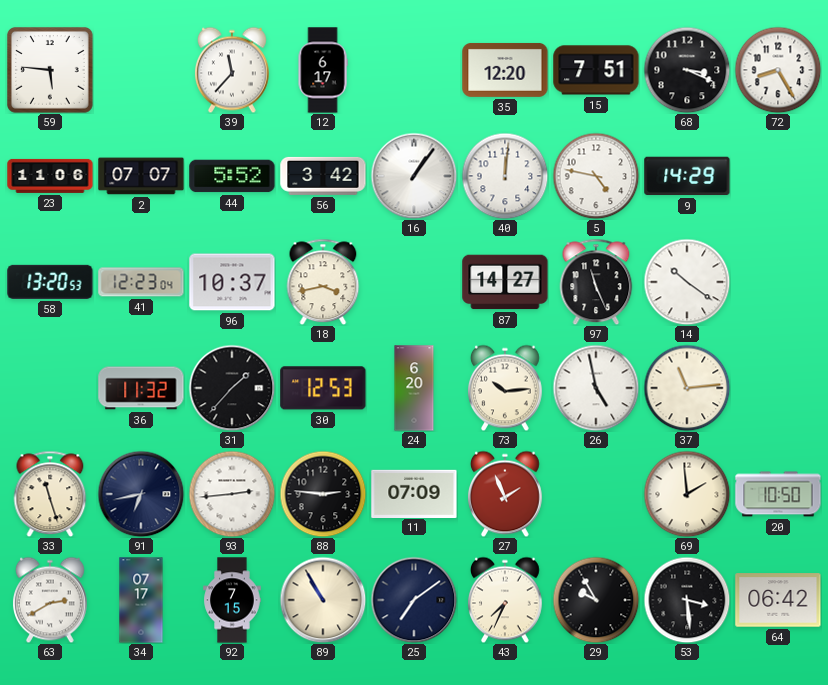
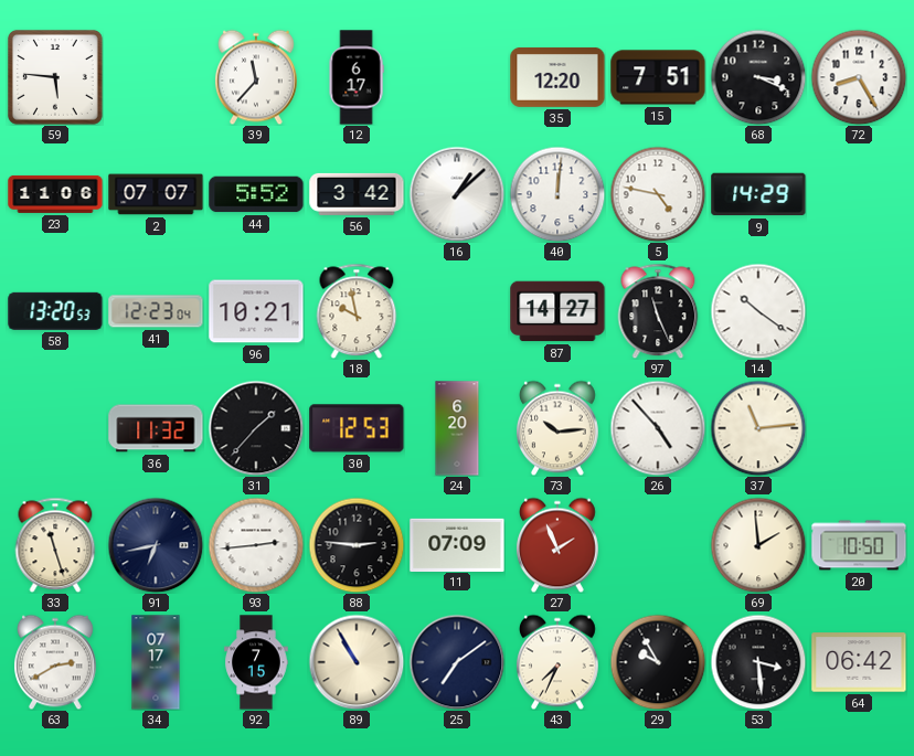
16: 1:06 -> 1:08
96: 10:37 -> 10:21
18: 3:43 -> 9:58
26: 4:58 -> 4:53
